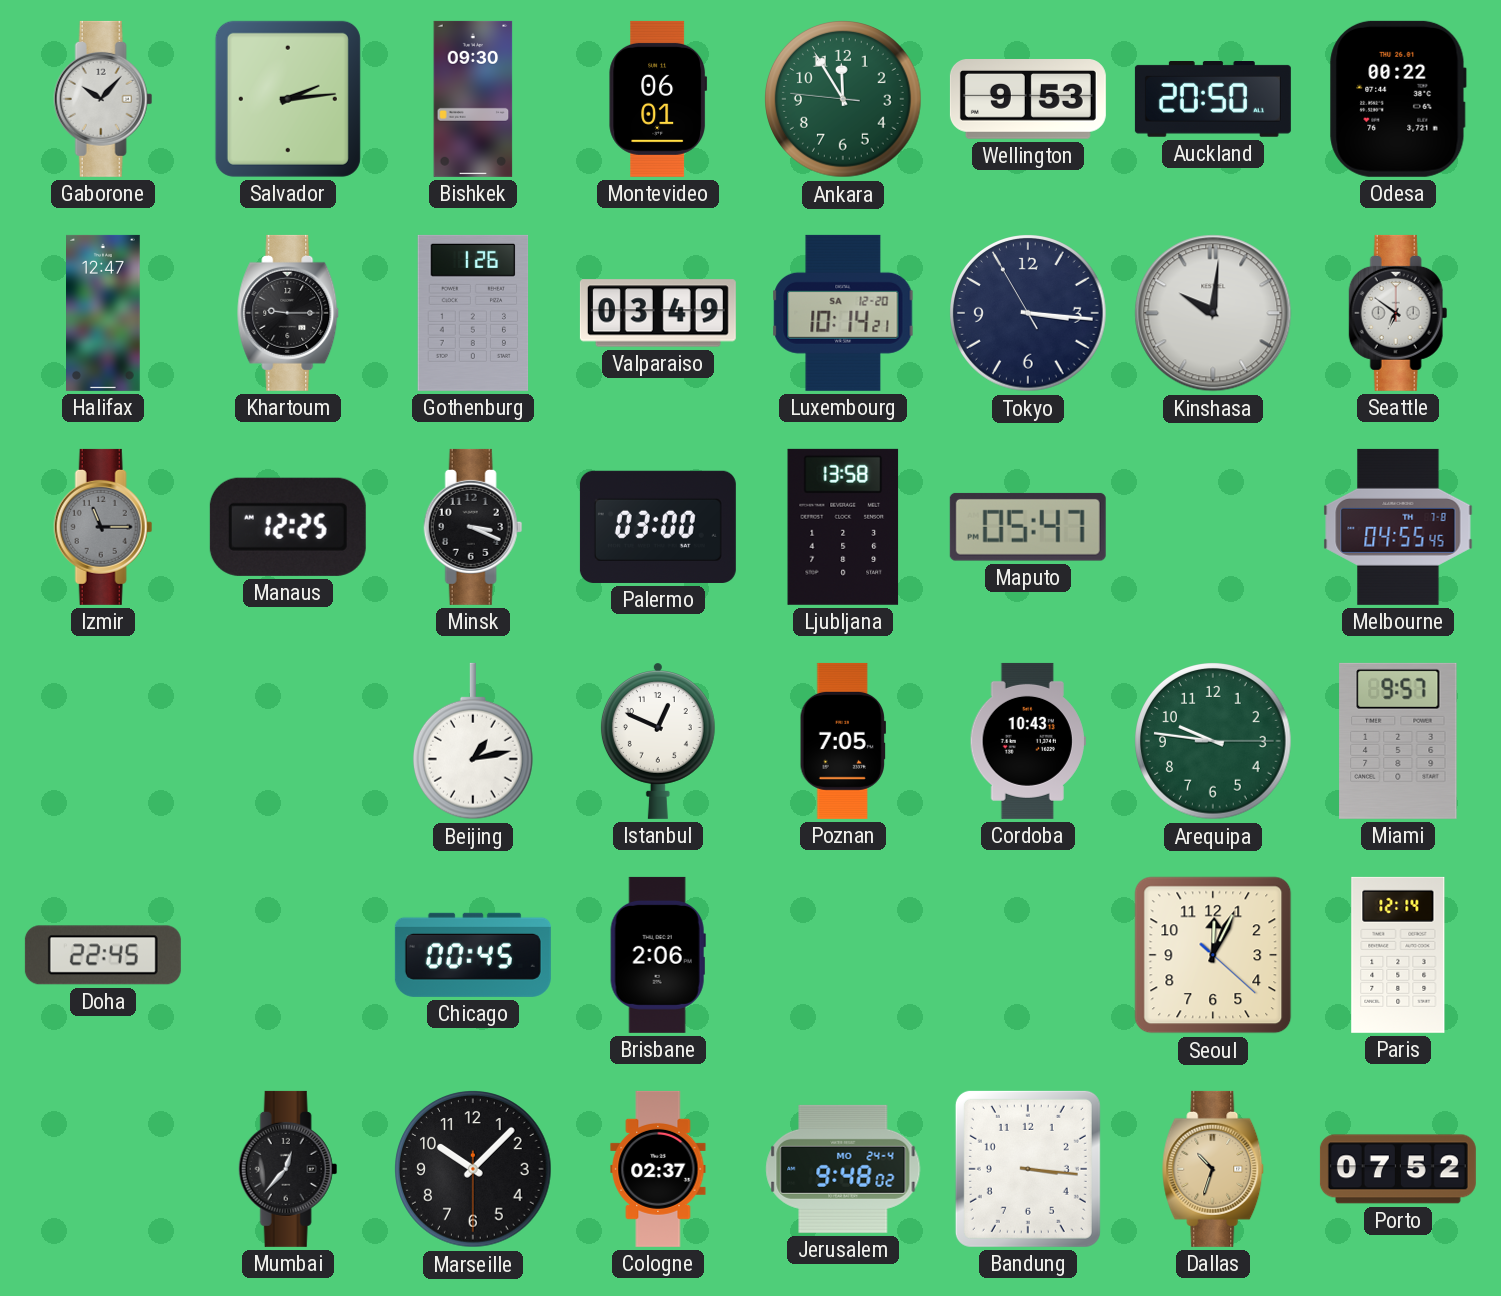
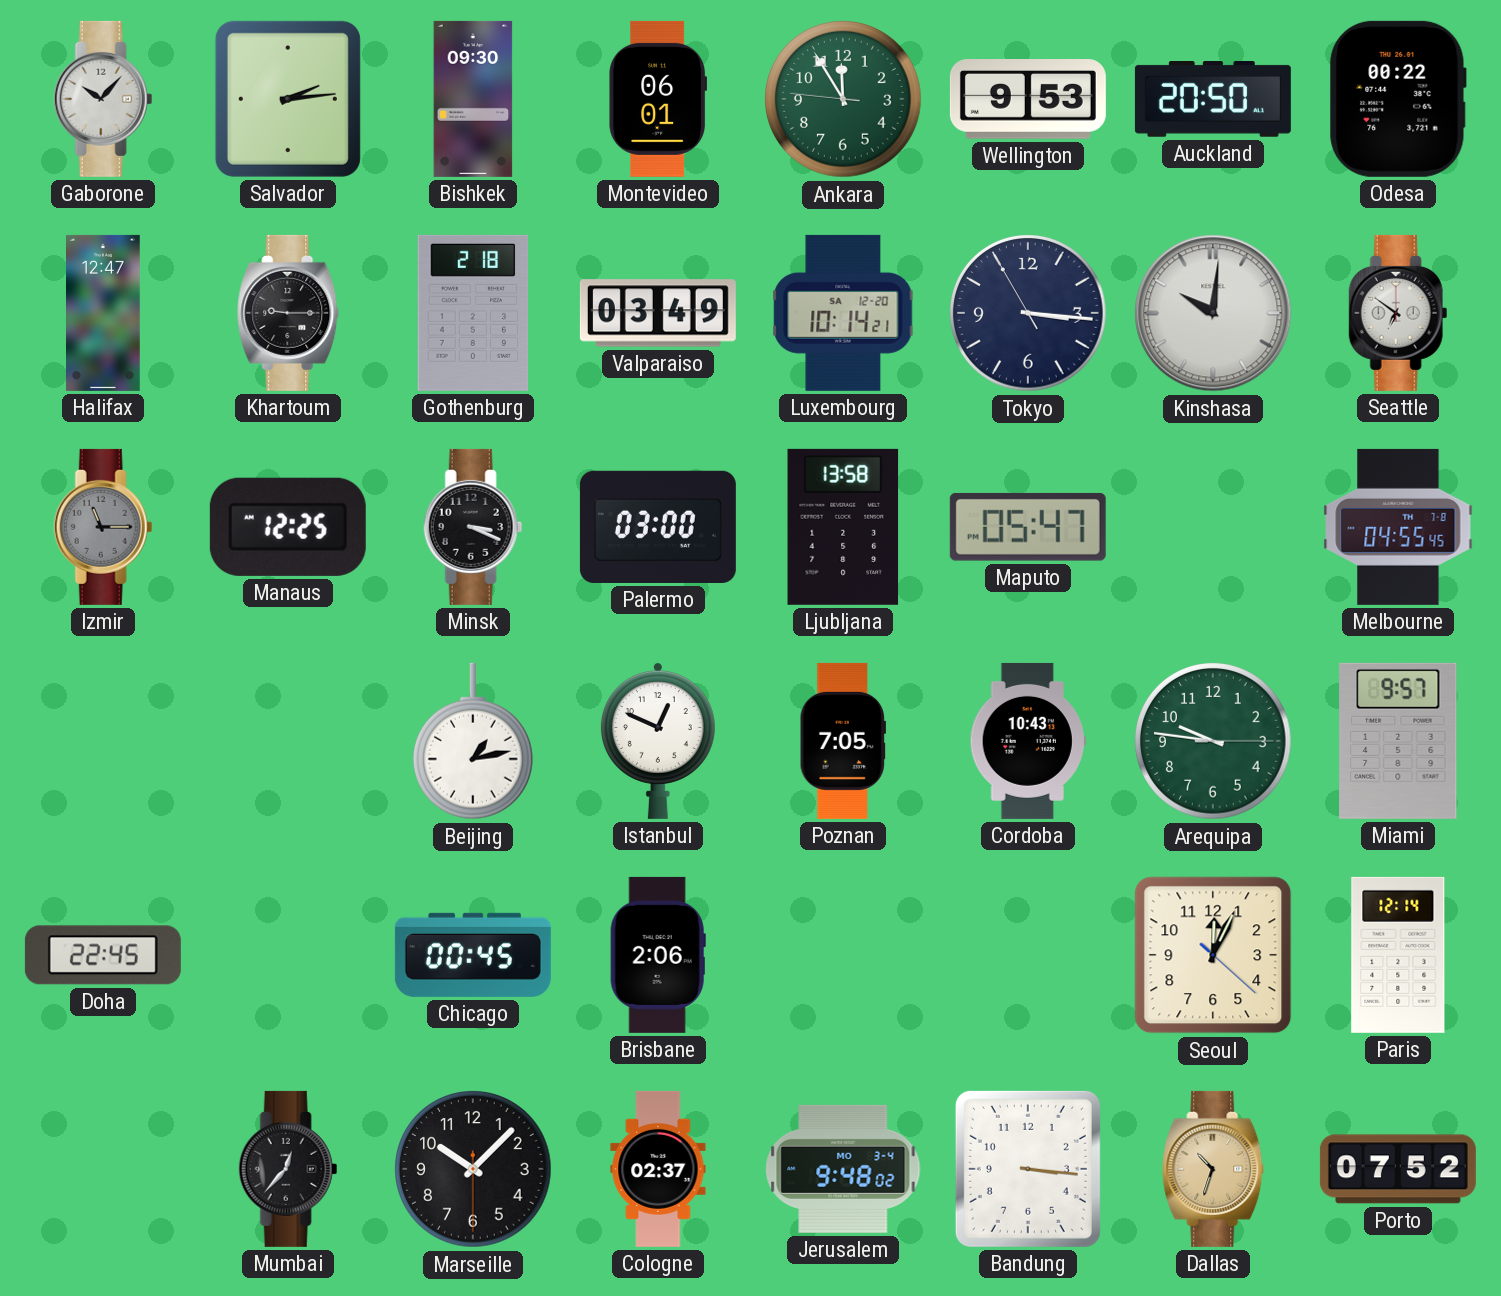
Gothenburg: 1:26 -> 2:18
Jerusalem date: MO 24-4 -> MO 3-4
